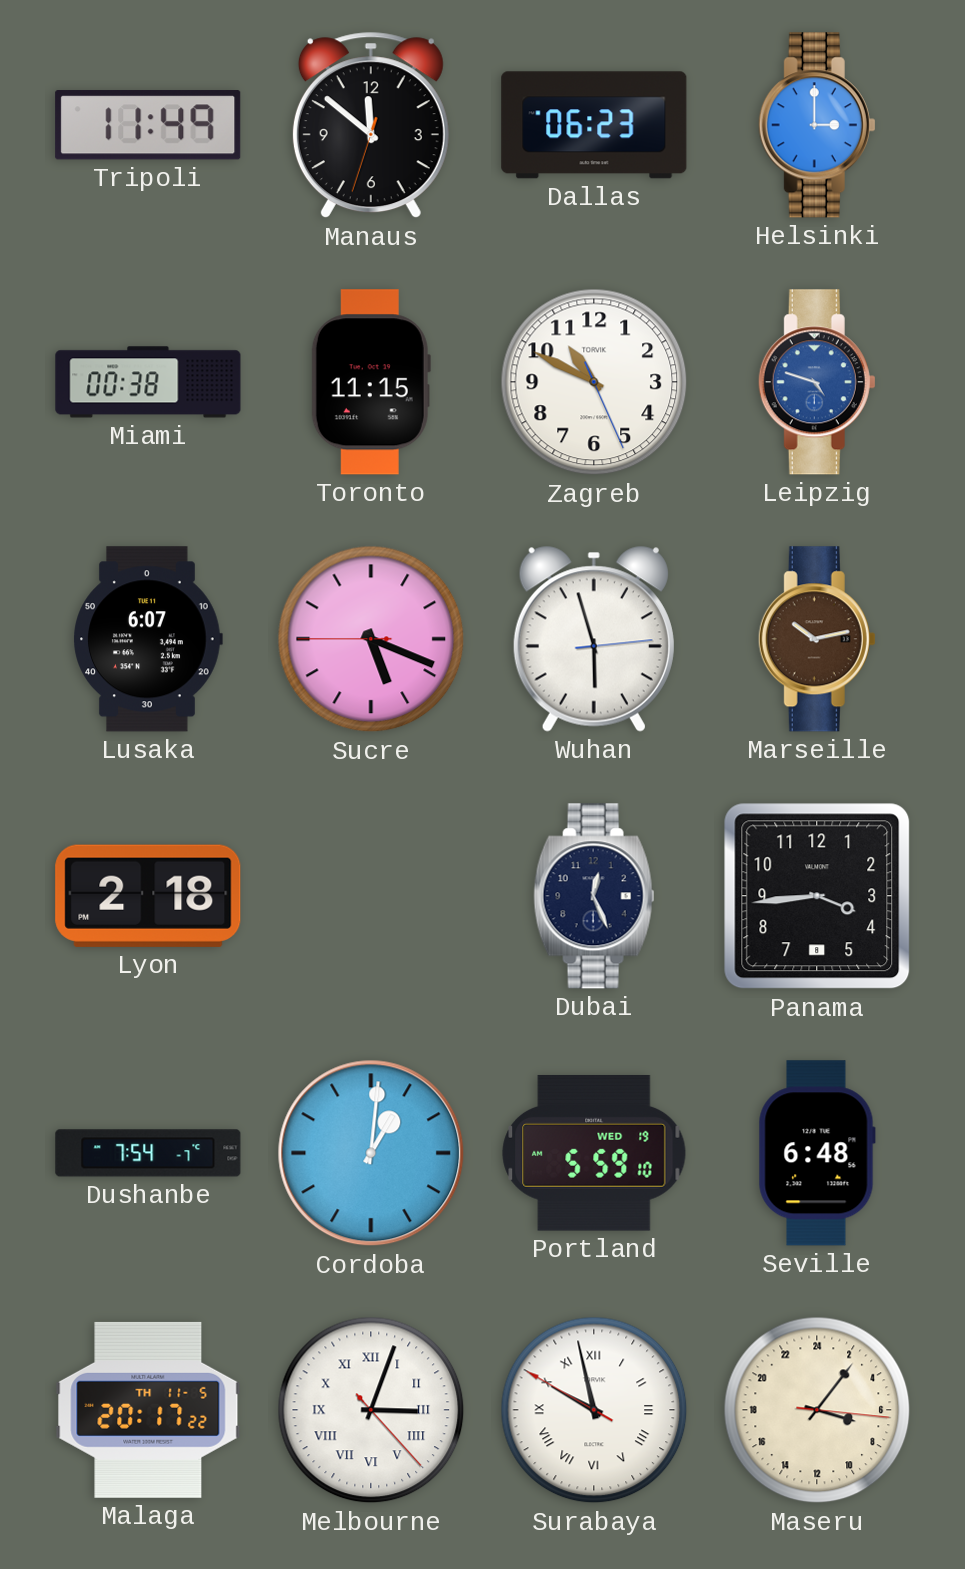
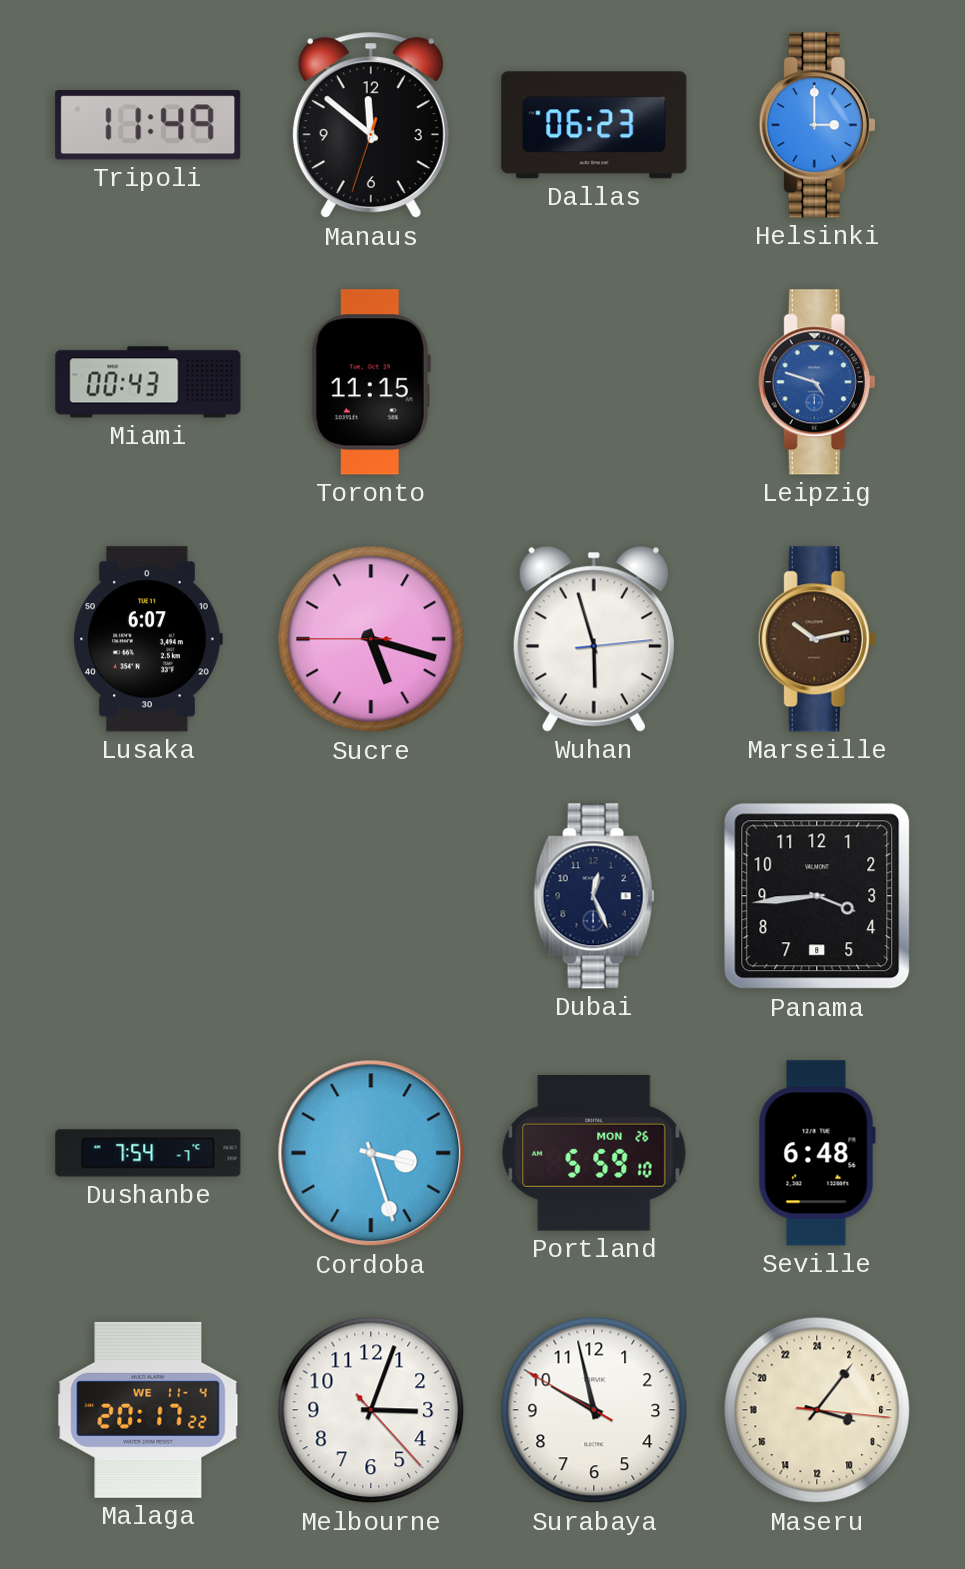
Miami: 00:38 -> 00:43
Zagreb: 10:49 -> none
Sucre: 5:18 -> 5:17
Lyon: 2:18 -> none
Cordoba: 1:01 -> 3:27
Portland date: WED 19 -> MON 26
Malaga date: TH 11-5 -> WE 11-4
Melbourne numerals: Roman -> Arabic
Surabaya numerals: Roman -> Arabic
